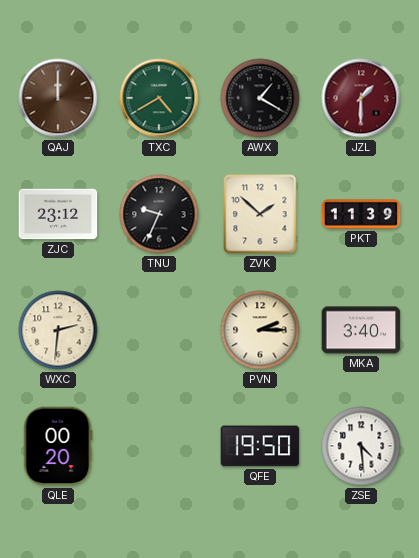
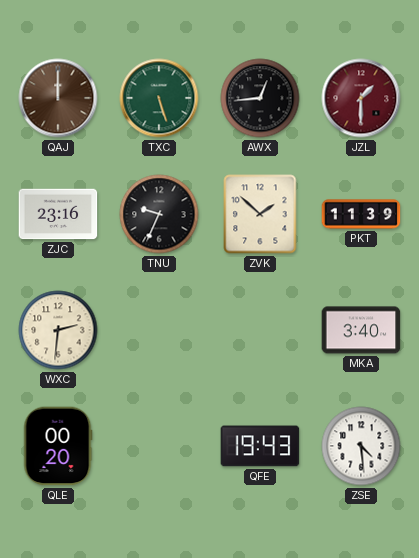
TXC: 4:40 -> 5:27
AWX: 1:20 -> 12:44
ZJC: 23:12 -> 23:16
PVN: 2:15 -> none
QFE: 19:50 -> 19:43
